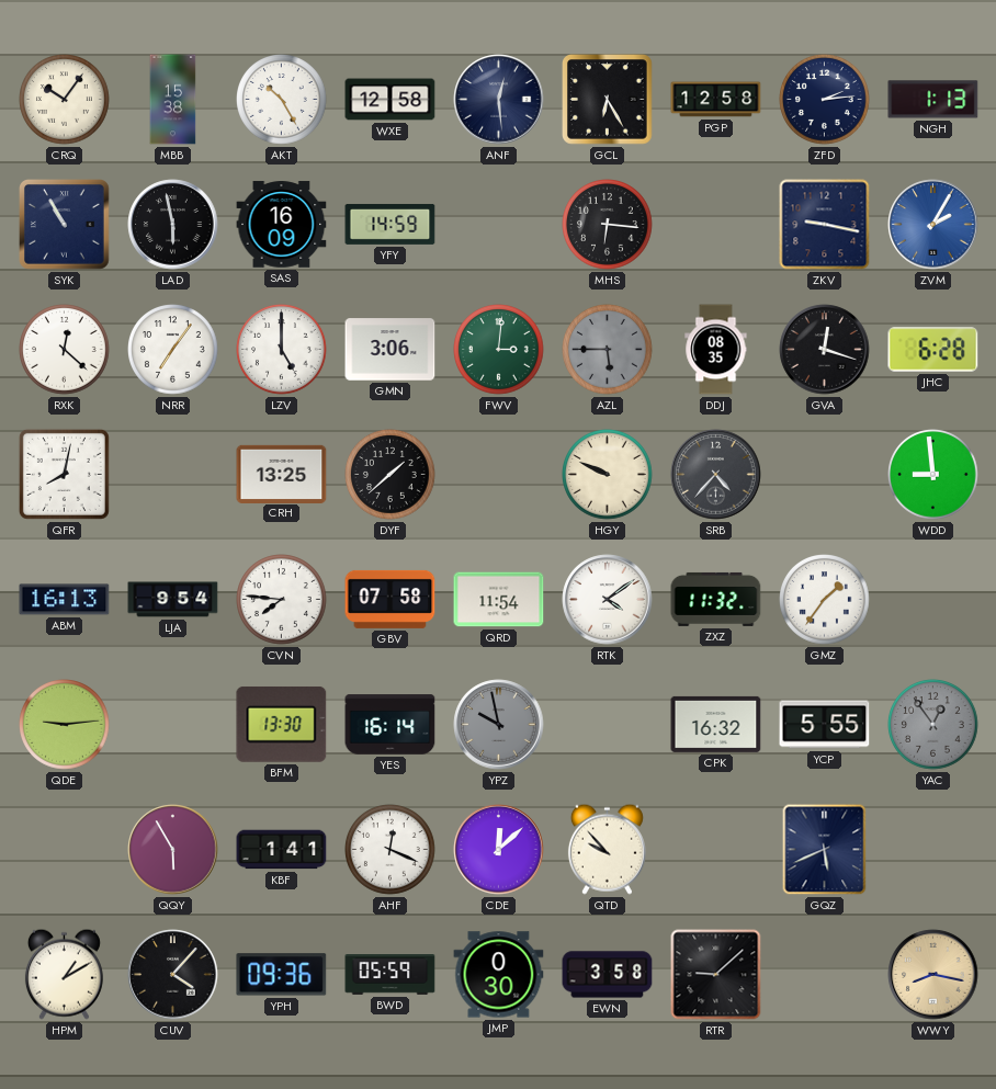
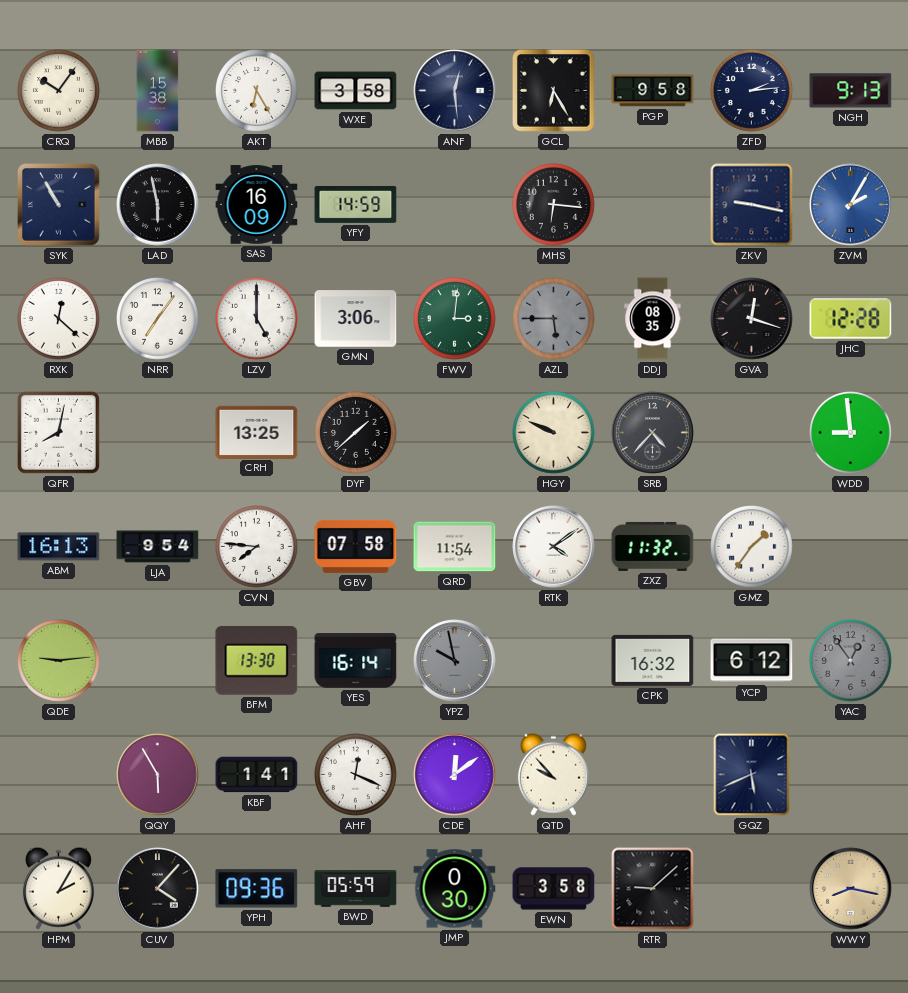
AKT: 10:25 -> 6:25
WXE: 12:58 -> 3:58
PGP: 12:58 -> 9:58
NGH: 1:13 -> 9:13
JHC: 6:28 -> 12:28
YCP: 5:55 -> 6:12
CDE: 12:08 -> 12:09
HPM: 1:10 -> 2:05
